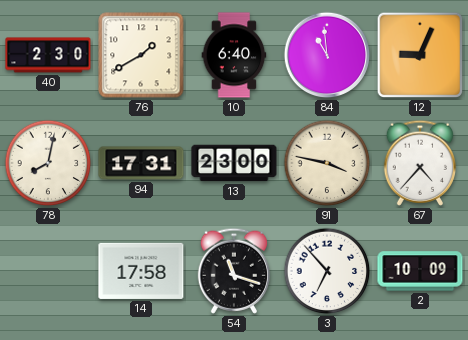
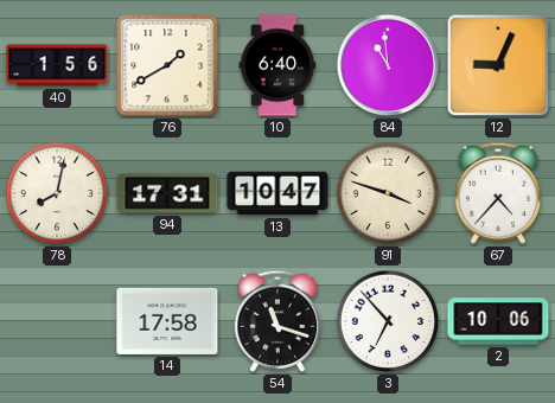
40: 2:30 -> 1:56
13: 23:00 -> 10:47
91: 3:47 -> 3:48
2: 10:09 -> 10:06
